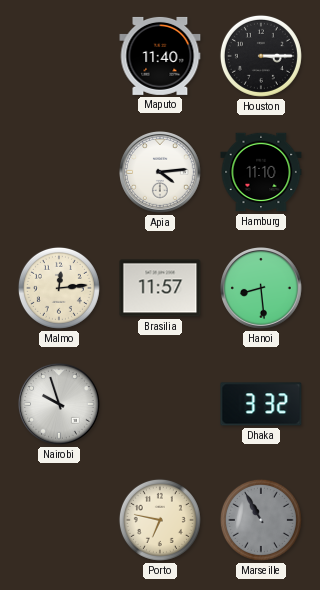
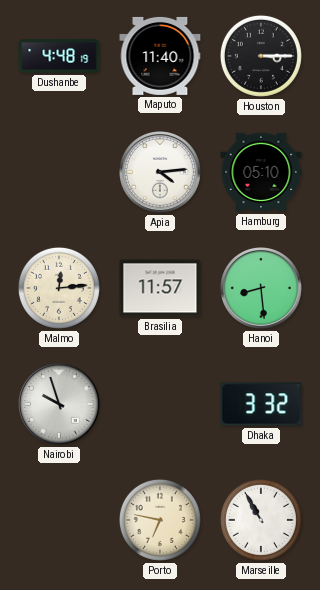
Dushanbe: none -> 4:48
Hamburg: 11:10 -> 05:10
Marseille dial: grey -> white
